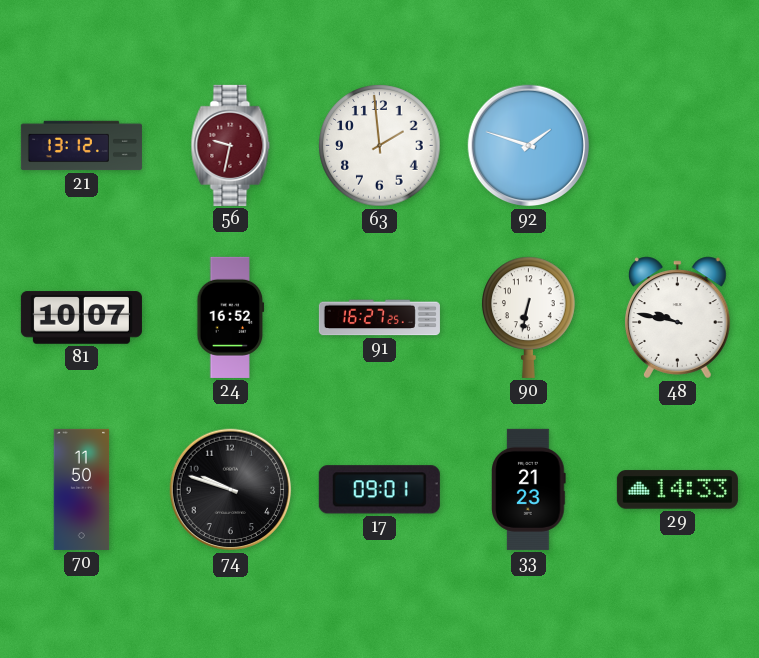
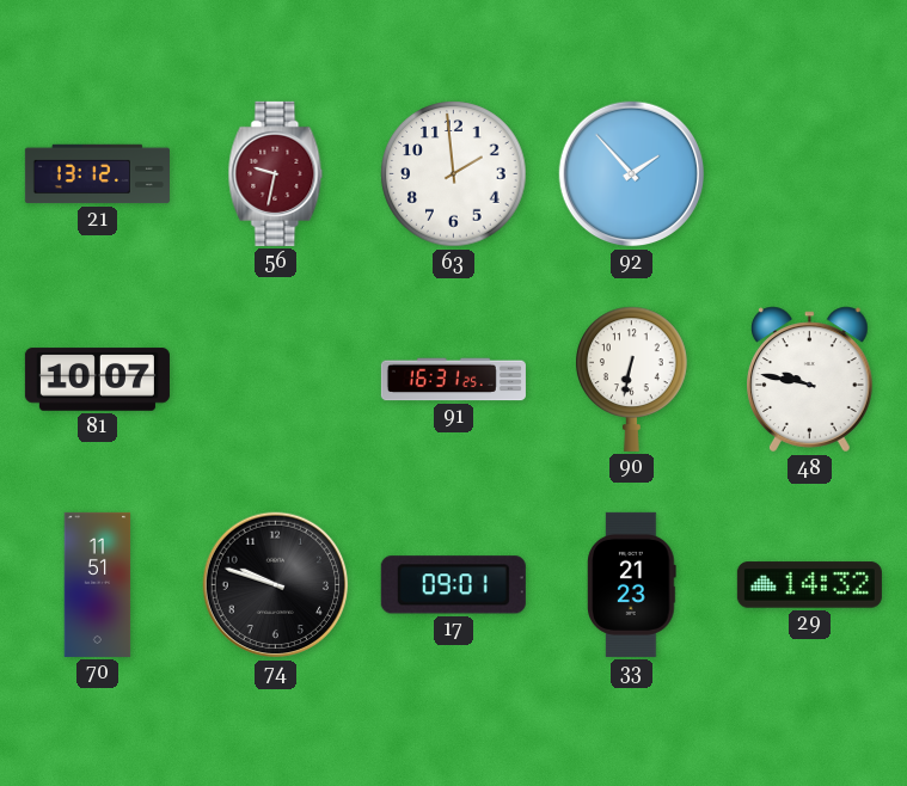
92: 1:48 -> 1:53
24: 16:52 -> none
91: 16:27 -> 16:31
70: 11:50 -> 11:51
29: 14:33 -> 14:32
